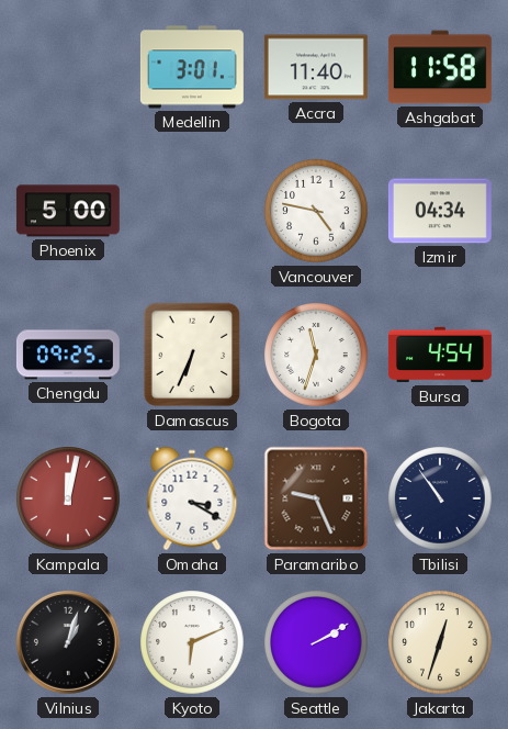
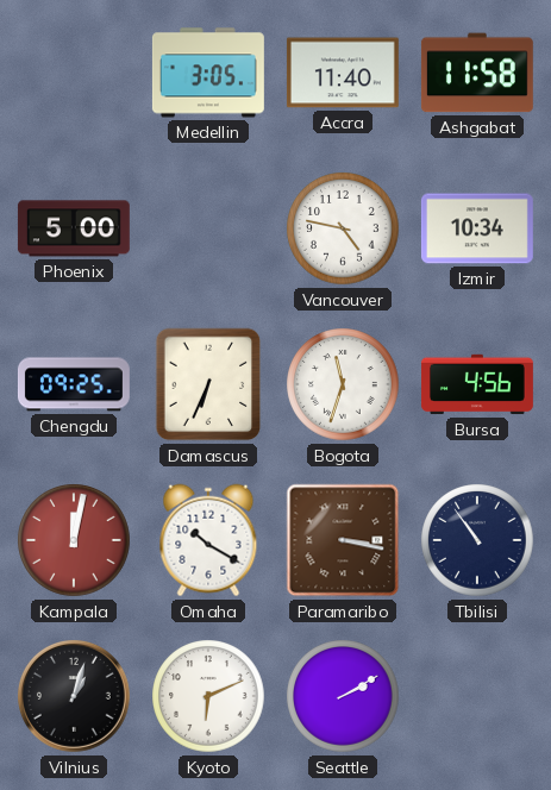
Medellin: 3:01 -> 3:05
Izmir: 04:34 -> 10:34
Bursa: 4:54 -> 4:56
Omaha: 3:20 -> 10:20
Paramaribo: 9:26 -> 3:17
Jakarta: 12:33 -> none
